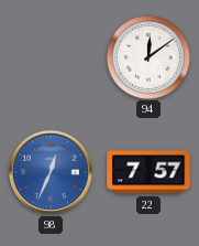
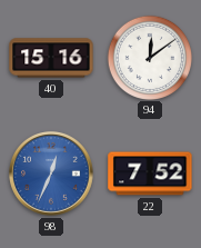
40: none -> 15:16
22: 7:57 -> 7:52
